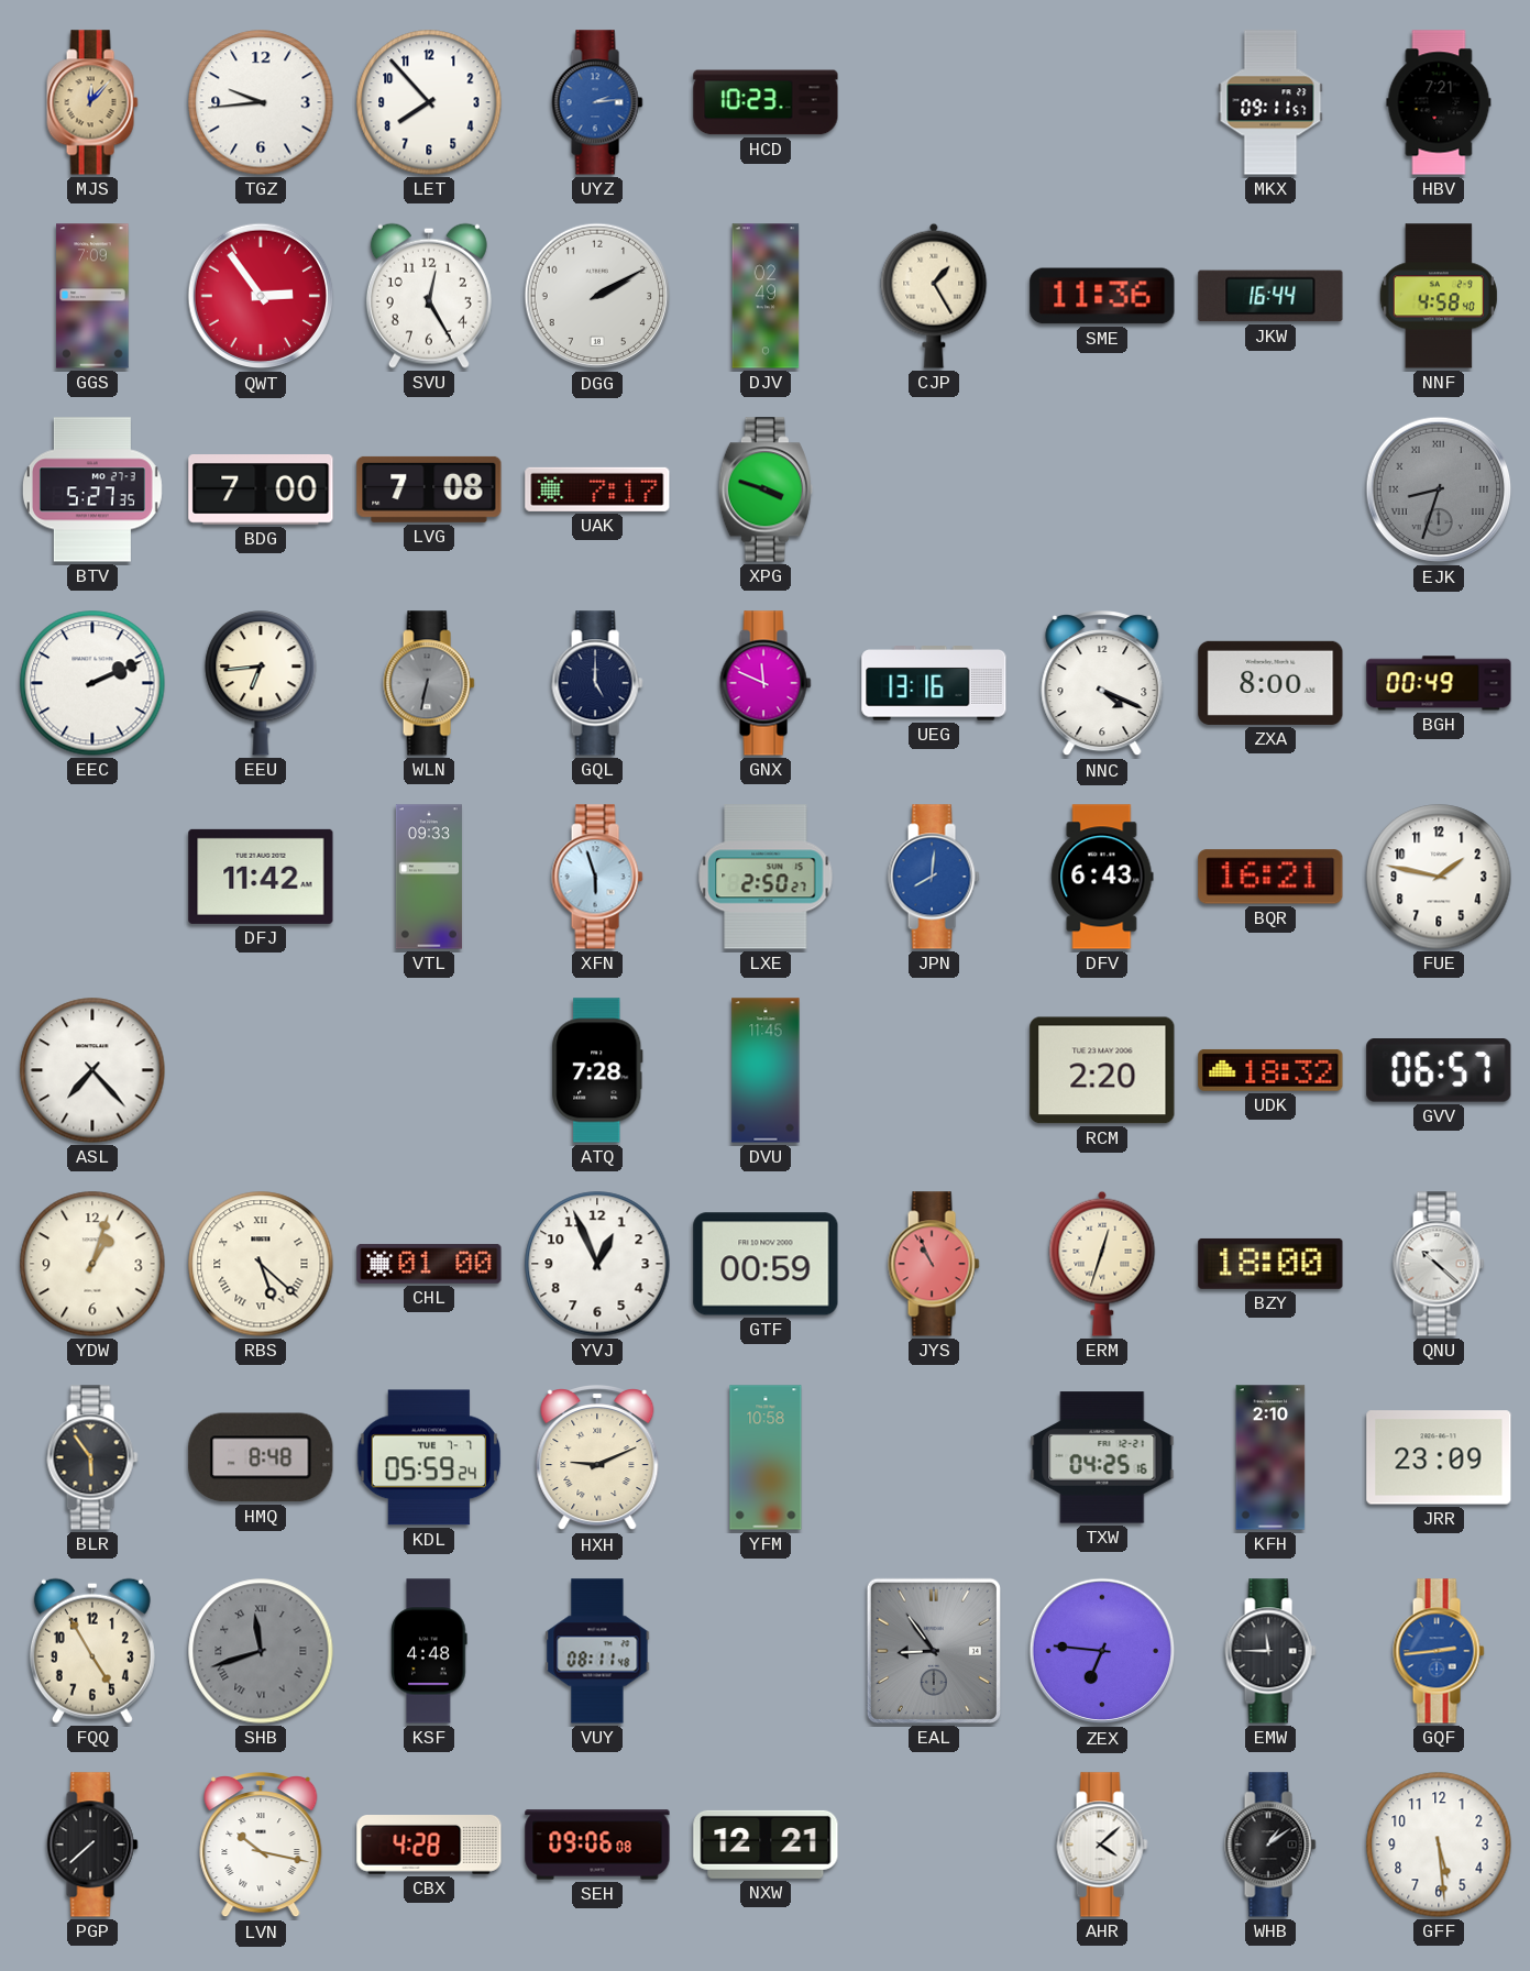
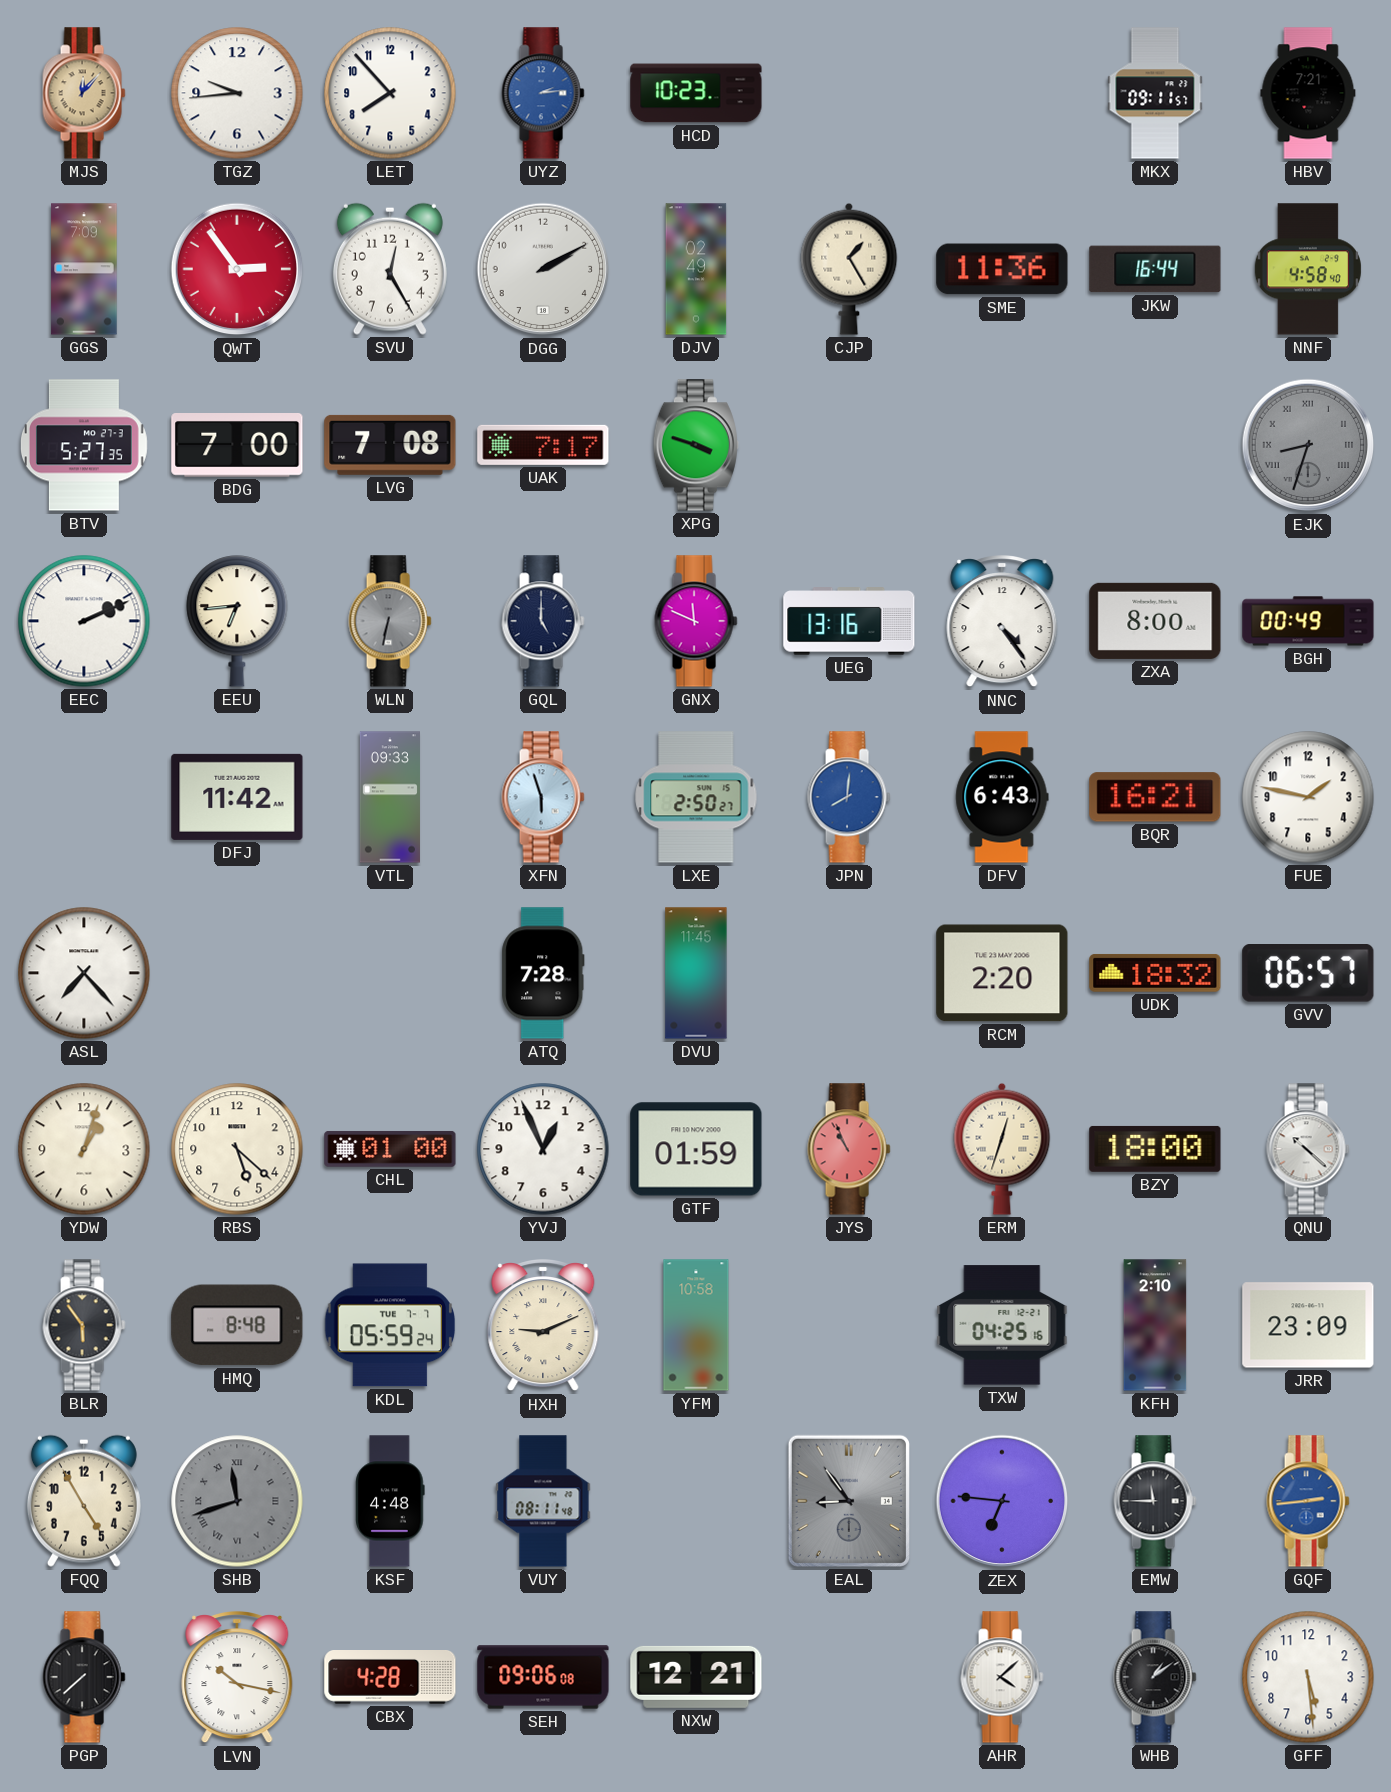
NNC: 4:19 -> 4:24
RBS numerals: Roman -> Arabic
GTF: 00:59 -> 01:59
